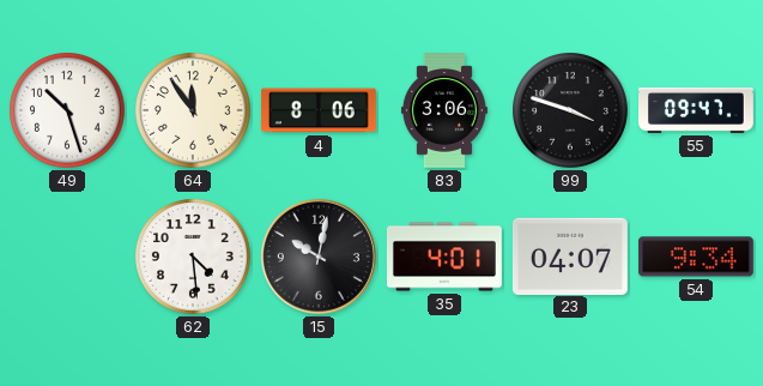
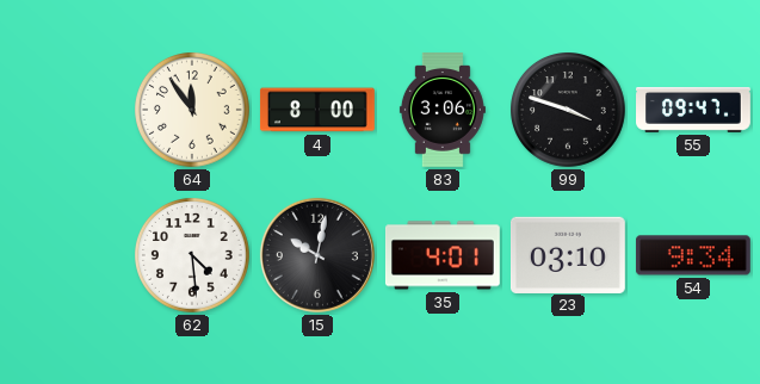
49: 10:27 -> none
4: 8:06 -> 8:00
23: 04:07 -> 03:10
